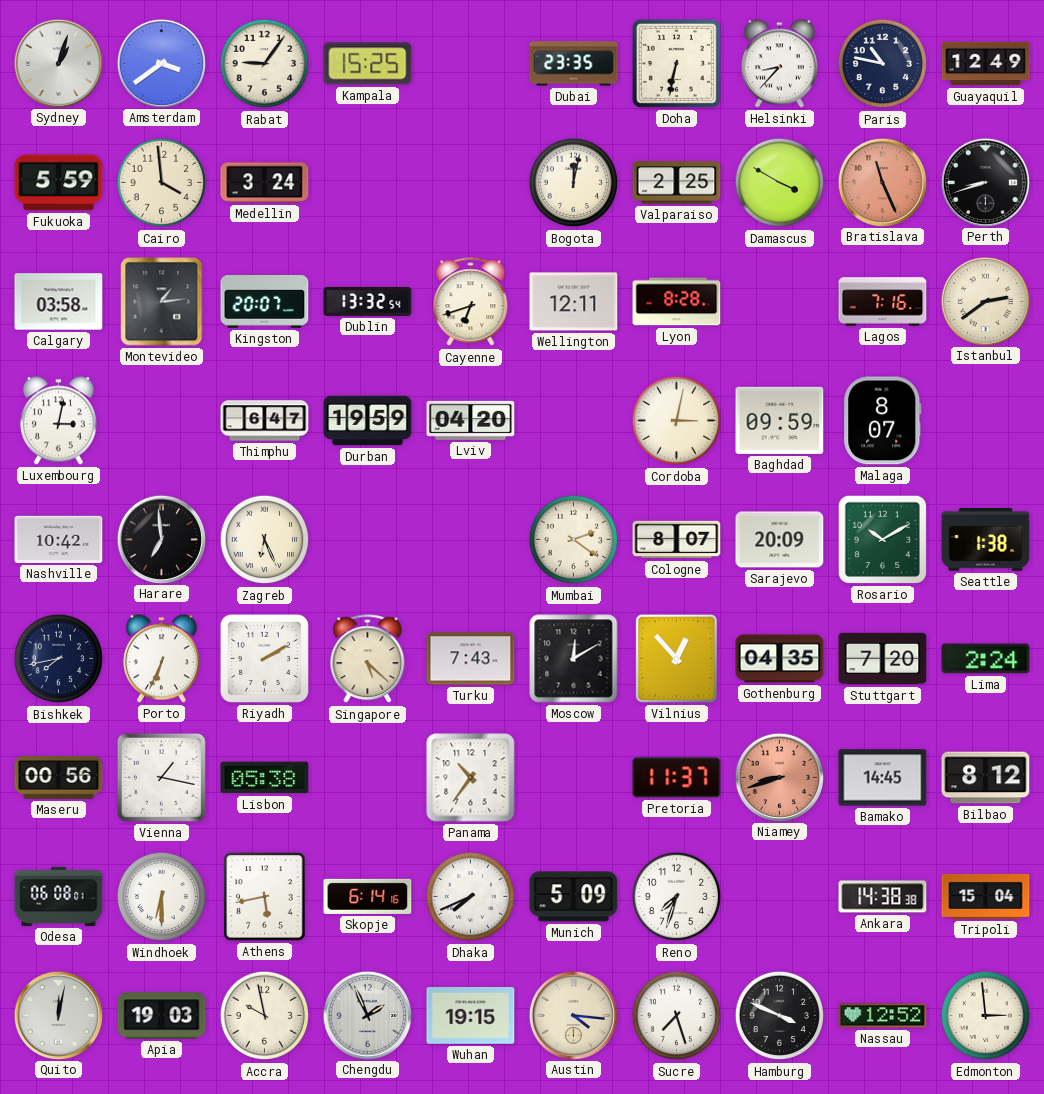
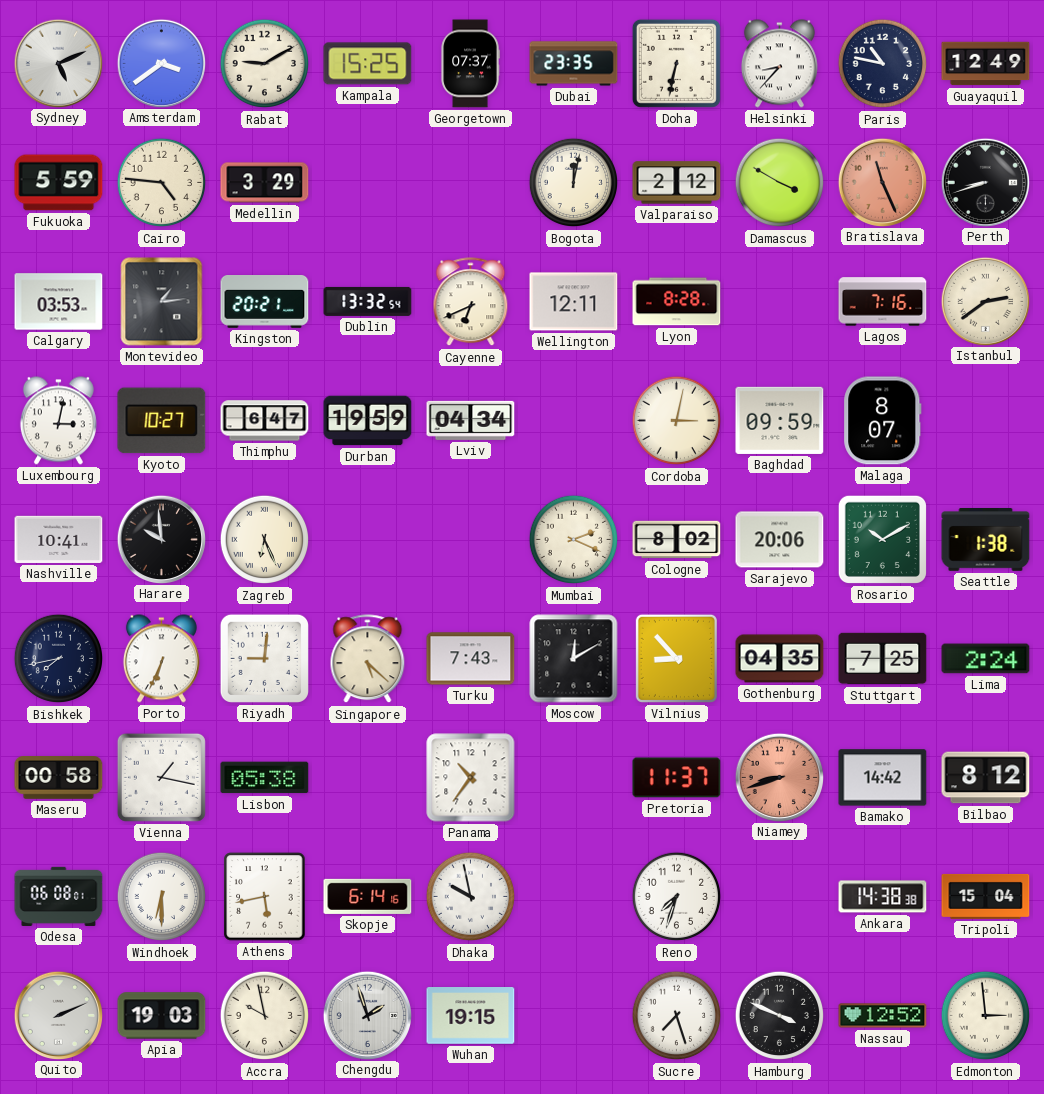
Sydney: 1:03 -> 5:11
Rabat: 9:06 -> 9:10
Georgetown: none -> 07:37
Cairo: 3:59 -> 4:46
Medellin: 3:24 -> 3:29
Valparaiso: 2:25 -> 2:12
Calgary: 03:58 -> 03:53
Kingston: 20:07 -> 20:21
Cayenne: 6:42 -> 6:41
Kyoto: none -> 10:27
Lviv: 04:20 -> 04:34
Nashville: 10:42 -> 10:41
Harare: 6:59 -> 9:59
Mumbai: 2:21 -> 2:19
Cologne: 8:07 -> 8:02
Sarajevo: 20:09 -> 20:06
Riyadh: 2:10 -> 9:01
Vilnius: 12:53 -> 8:53
Stuttgart: 7:20 -> 7:25
Maseru: 00:56 -> 00:58
Bamako: 14:45 -> 14:42
Dhaka: 7:41 -> 9:58
Munich: 5:09 -> none
Quito: 12:02 -> 2:11
Chengdu: 1:56 -> 1:57
Austin: 4:16 -> none
